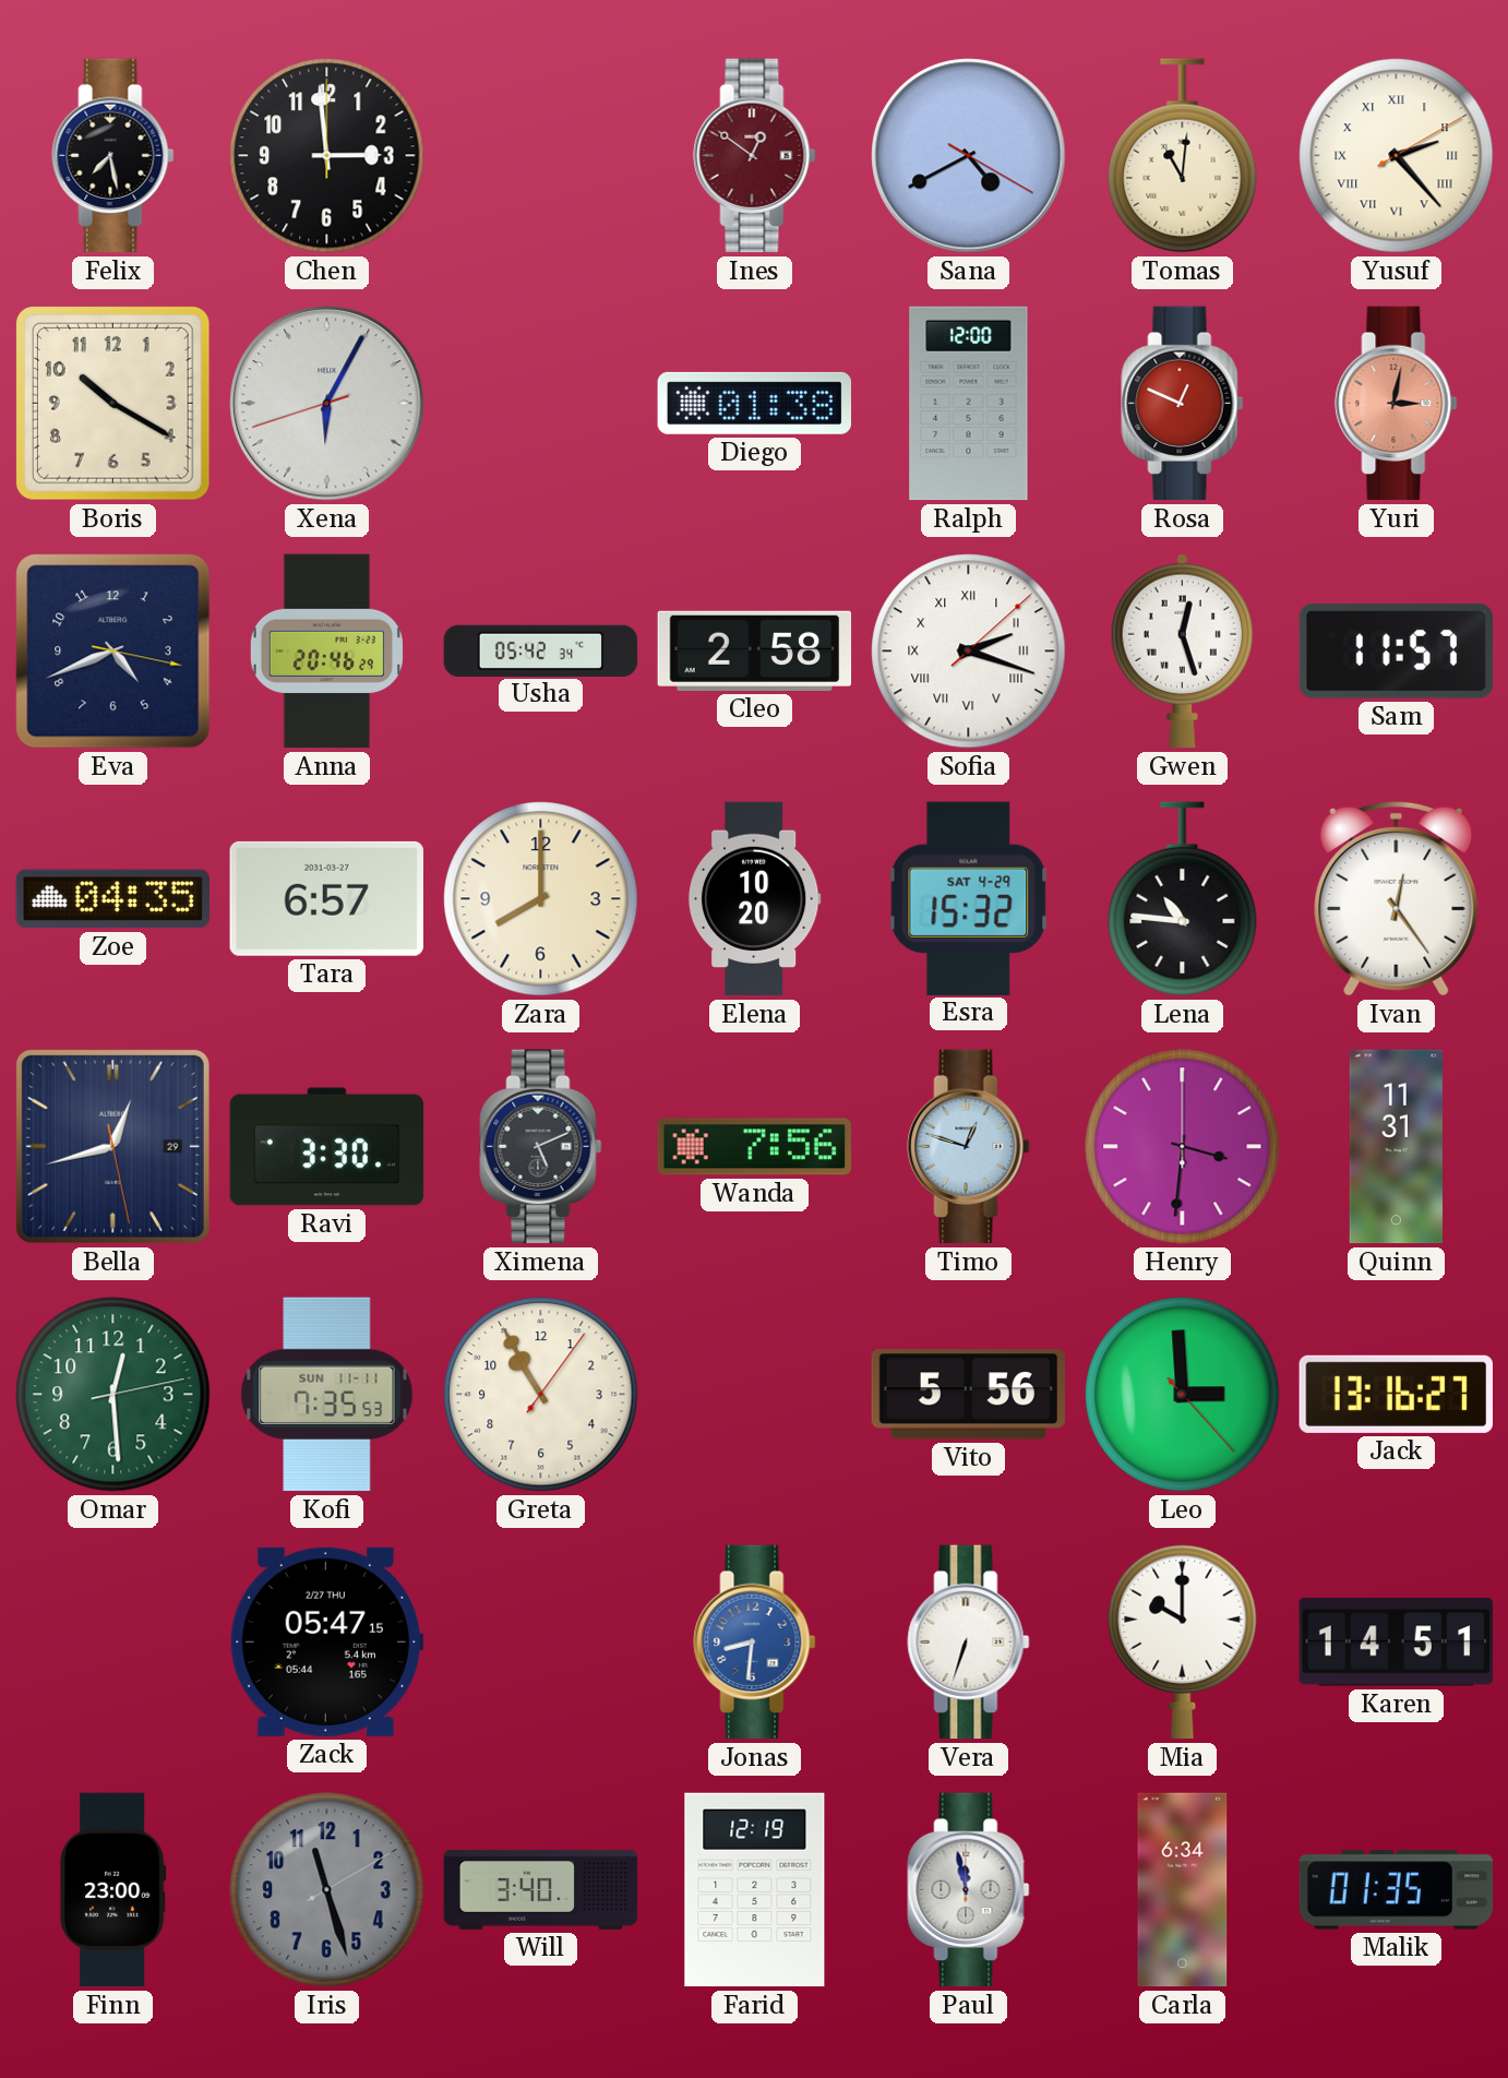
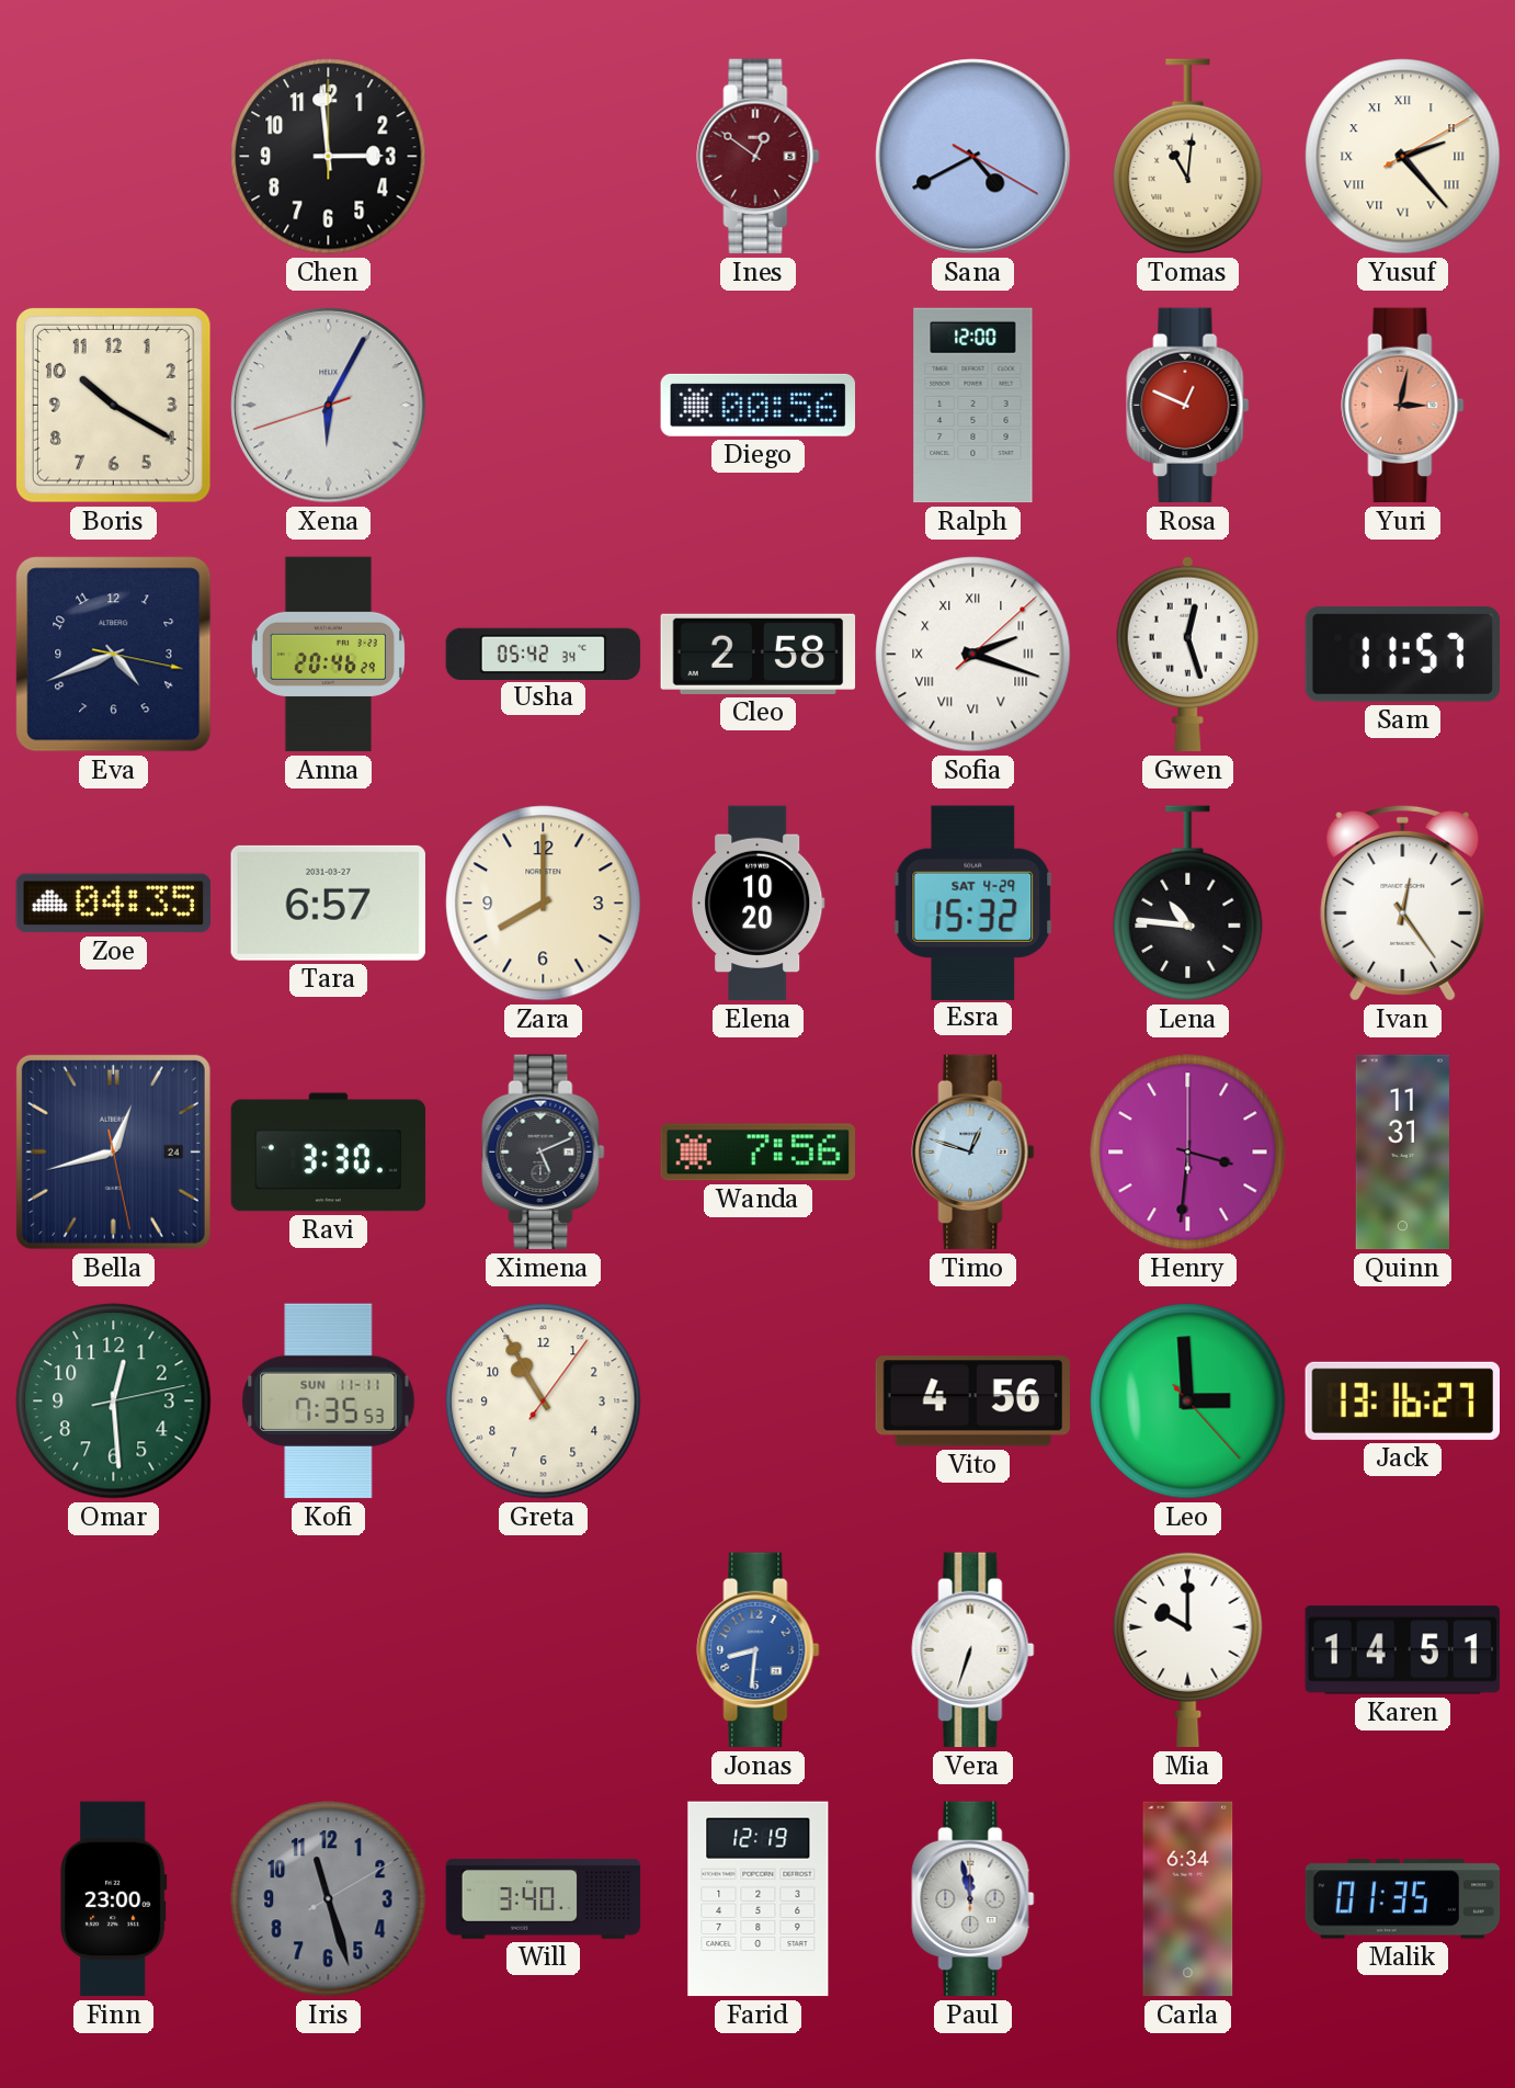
Felix: 7:28 -> none
Diego: 01:38 -> 00:56
Bella date: 29 -> 24
Vito: 5:56 -> 4:56
Zack: 05:47 -> none
